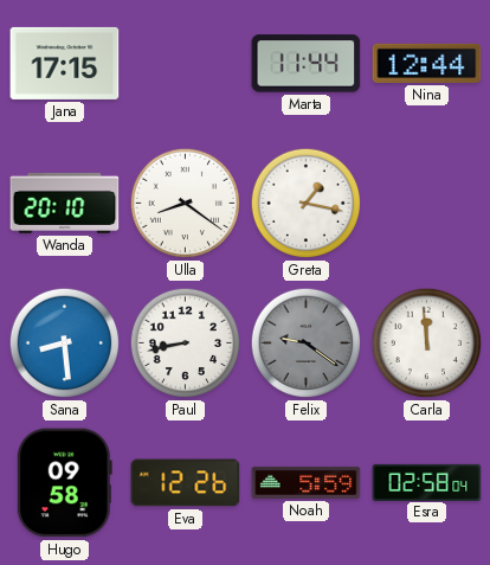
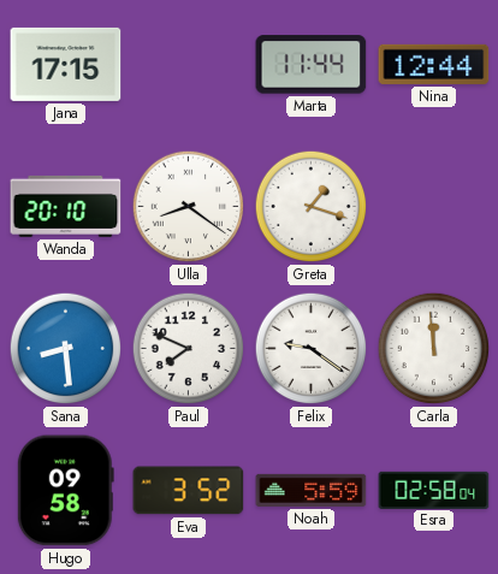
Greta: 1:17 -> 1:18
Paul: 8:43 -> 7:49
Felix dial: grey -> white
Eva: 12:26 -> 3:52
